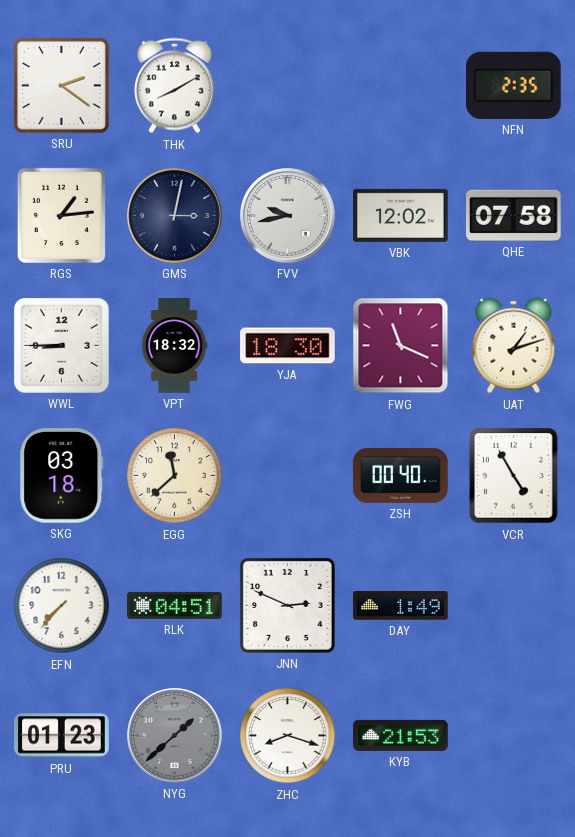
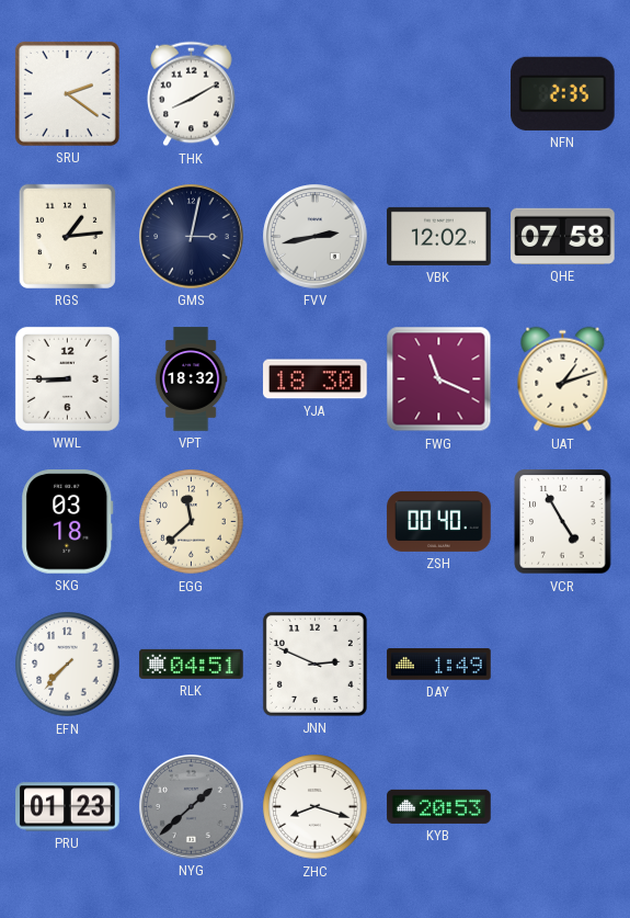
FVV: 9:43 -> 2:43
KYB: 21:53 -> 20:53
